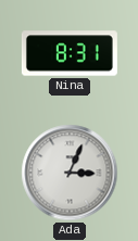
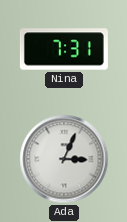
Nina: 8:31 -> 7:31
